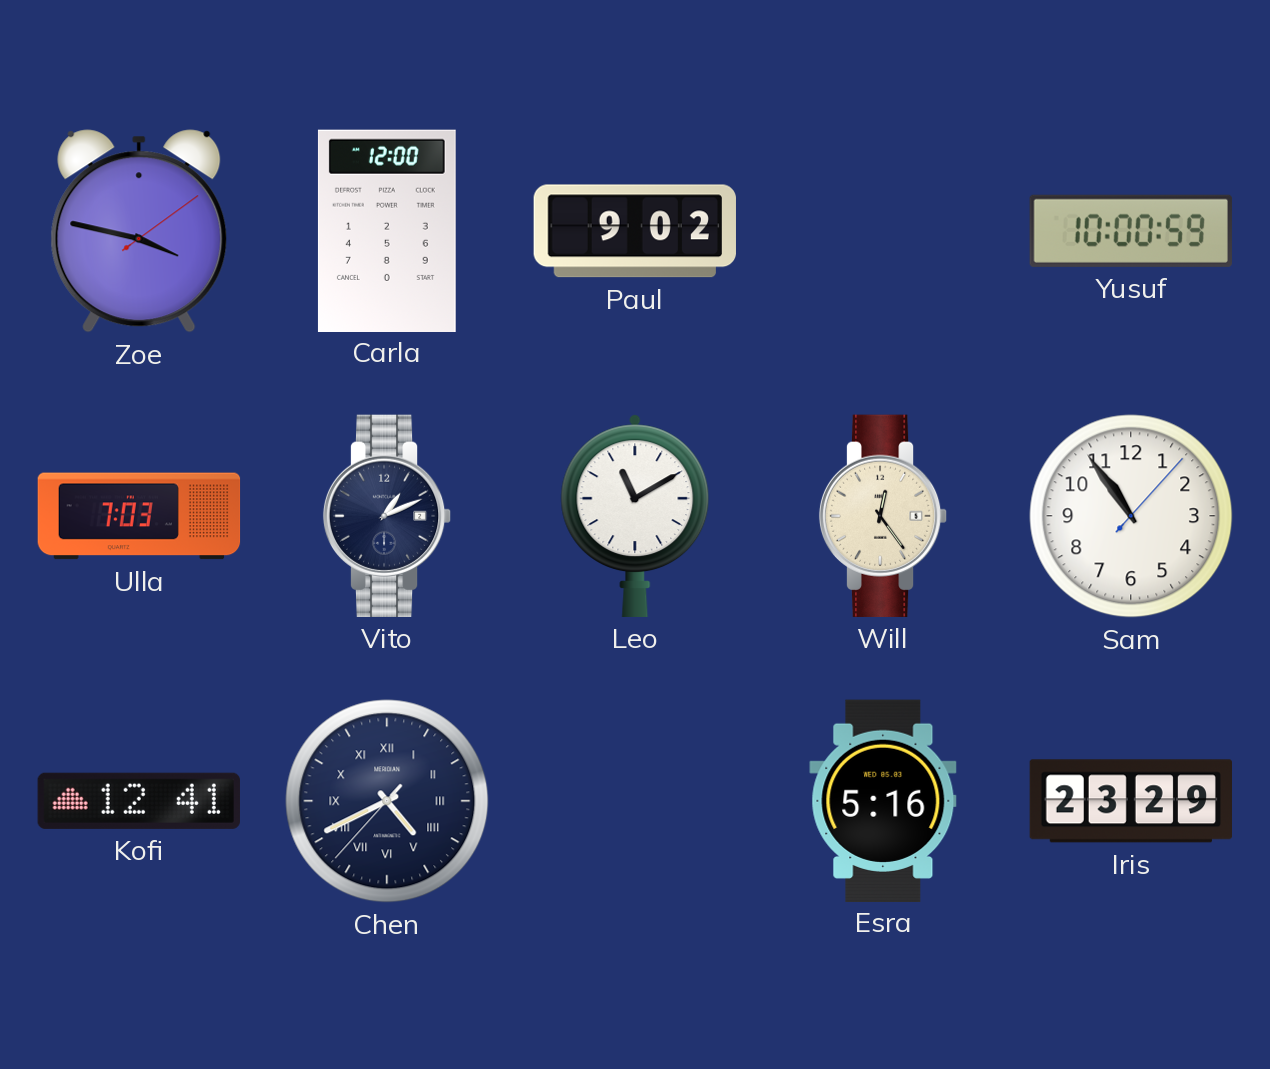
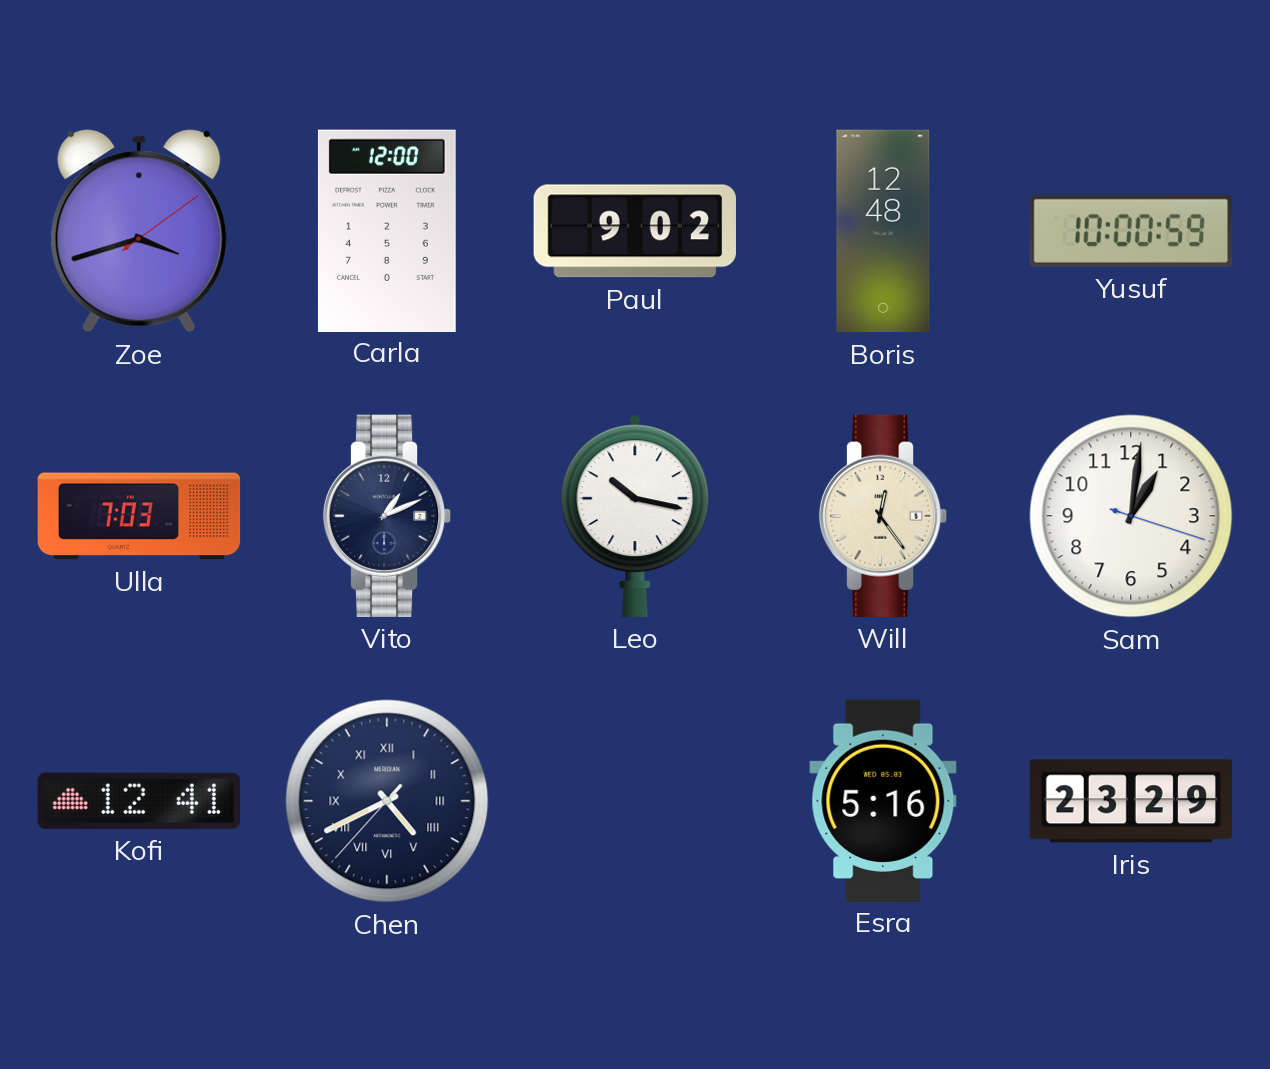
Zoe: 3:47 -> 3:42
Boris: none -> 12:48
Leo: 11:10 -> 10:17
Sam: 10:54 -> 1:01
